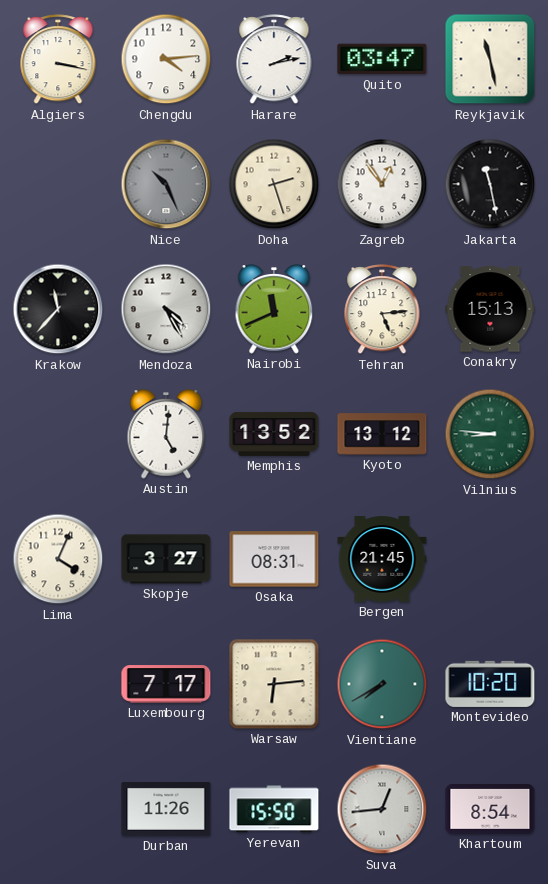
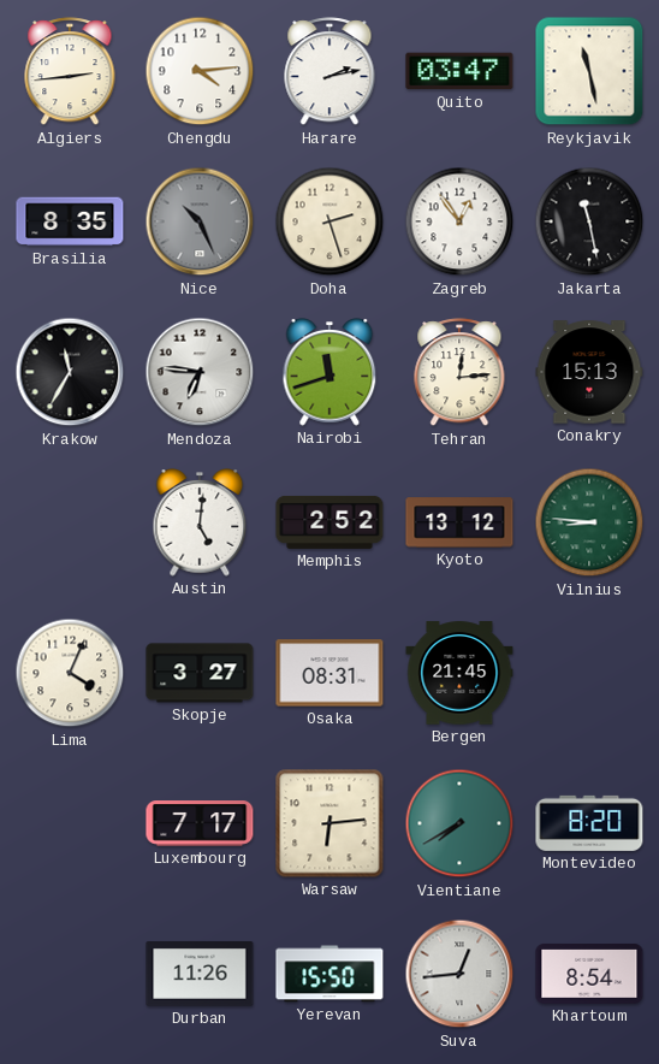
Algiers: 3:17 -> 2:44
Brasilia: none -> 8:35
Krakow: 11:37 -> 11:35
Mendoza: 4:25 -> 6:46
Nairobi: 11:41 -> 11:42
Tehran: 5:14 -> 12:14
Memphis: 13:52 -> 2:52
Montevideo: 10:20 -> 8:20
